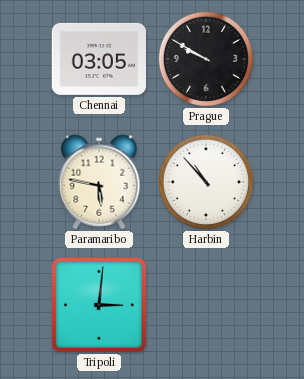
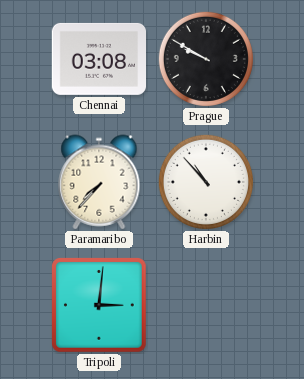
Chennai: 03:05 -> 03:08
Paramaribo: 5:47 -> 7:37
